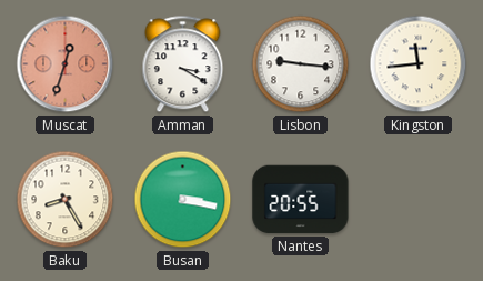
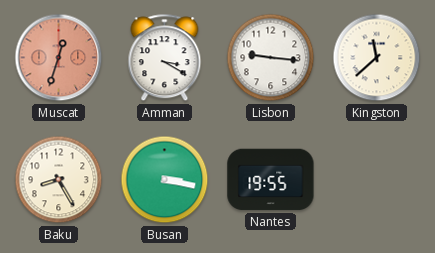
Kingston: 11:44 -> 11:38
Nantes: 20:55 -> 19:55
